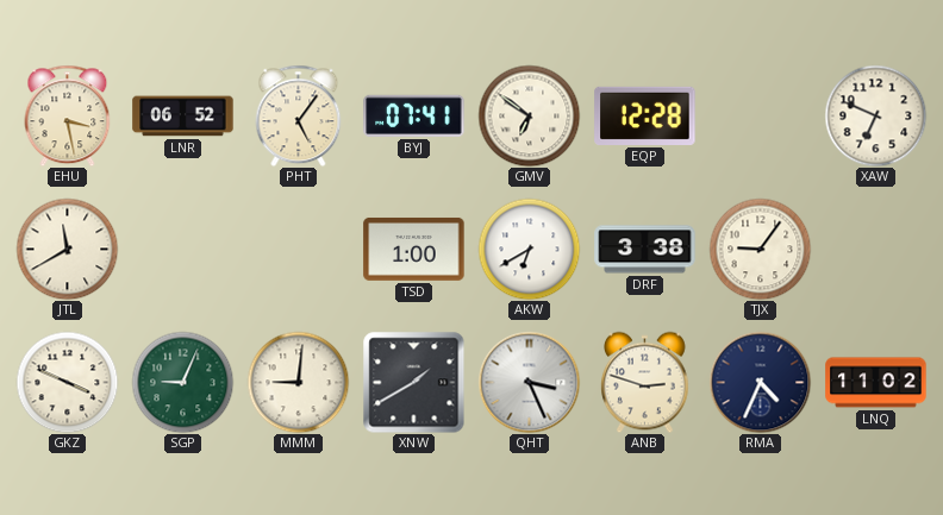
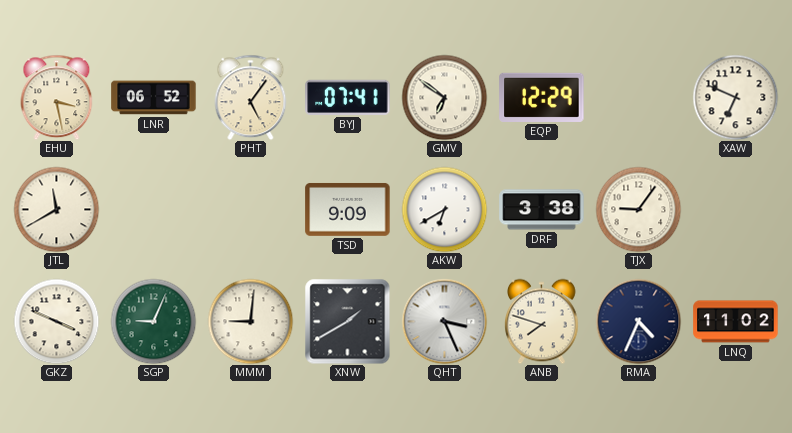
EQP: 12:28 -> 12:29
TSD: 1:00 -> 9:09
ANB: 2:48 -> 7:48
